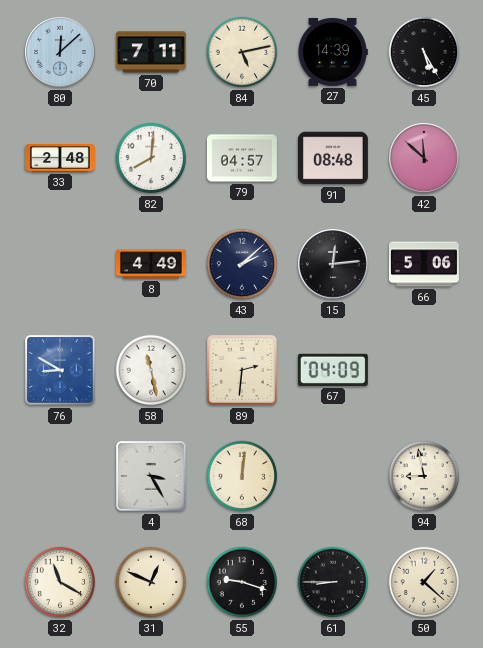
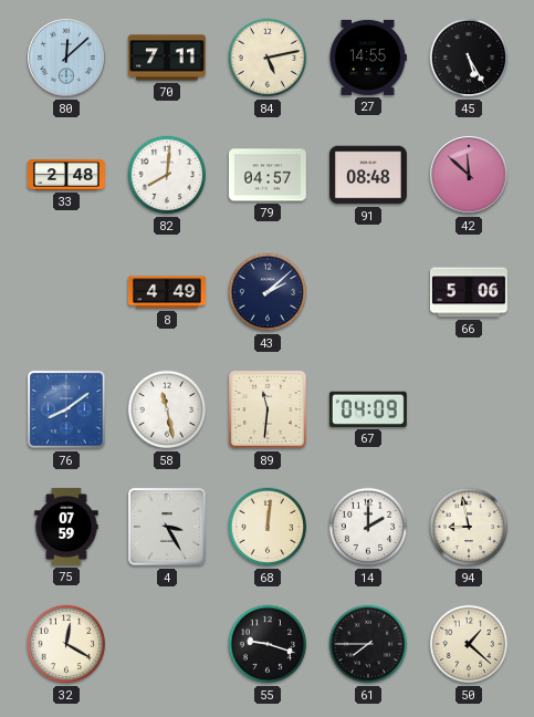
27: 14:39 -> 14:55
15: 12:14 -> none
76: 8:50 -> 8:09
89: 2:31 -> 11:31
75: none -> 07:59
14: none -> 2:00
32: 11:20 -> 12:20
31: 12:49 -> none
61: 8:45 -> 7:45
